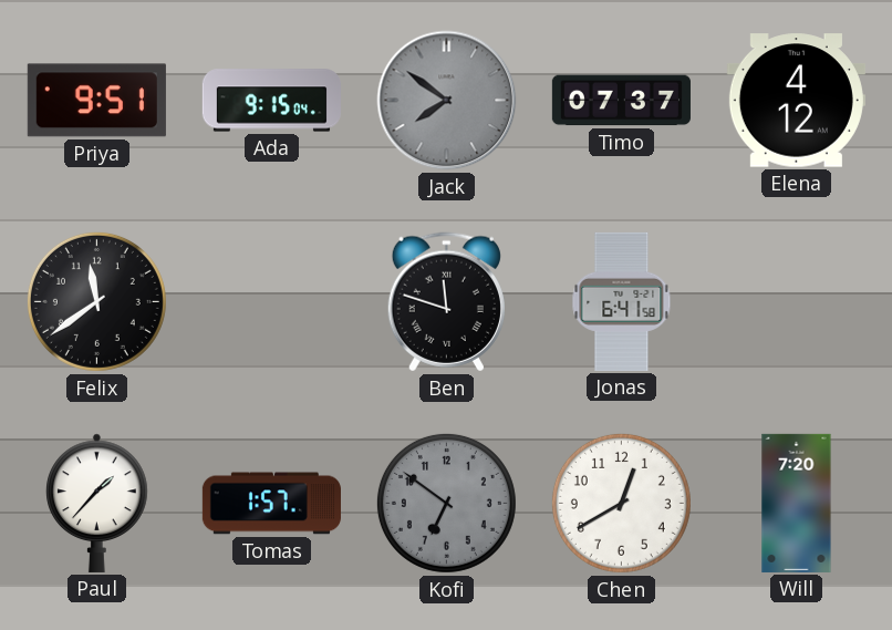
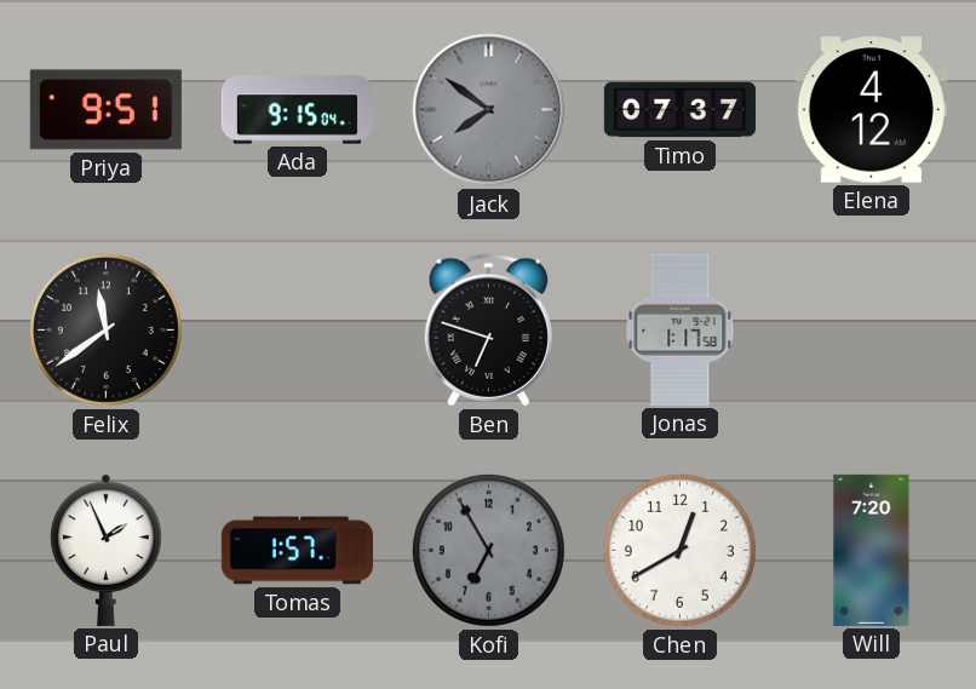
Ben: 11:48 -> 6:48
Jonas: 6:41 -> 1:17
Paul: 1:37 -> 1:56
Kofi: 6:51 -> 6:55
